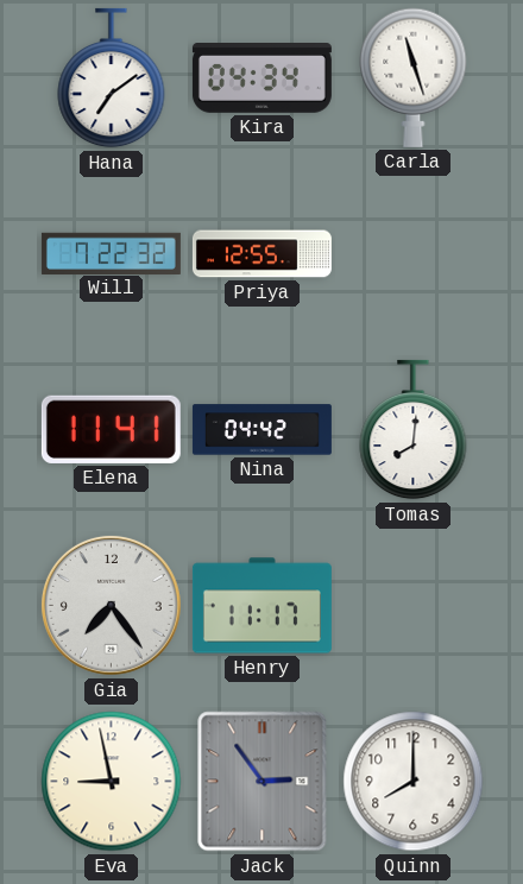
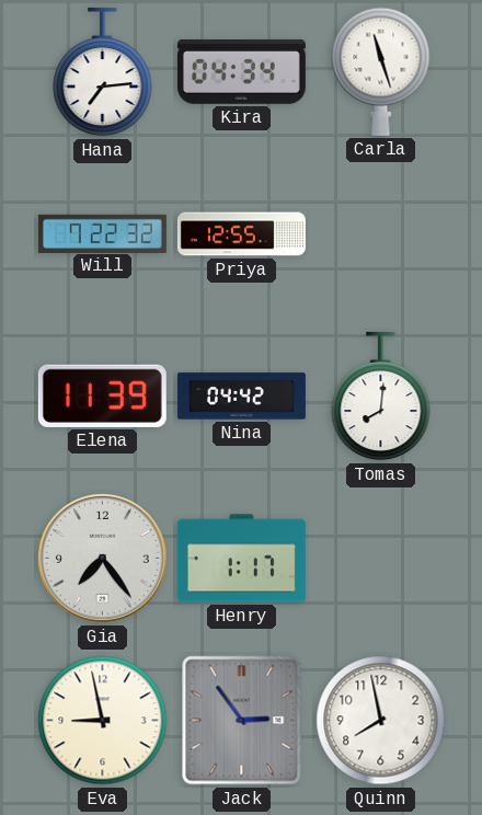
Hana: 7:09 -> 7:14
Elena: 11:41 -> 11:39
Henry: 11:17 -> 1:17
Quinn: 8:00 -> 7:58
